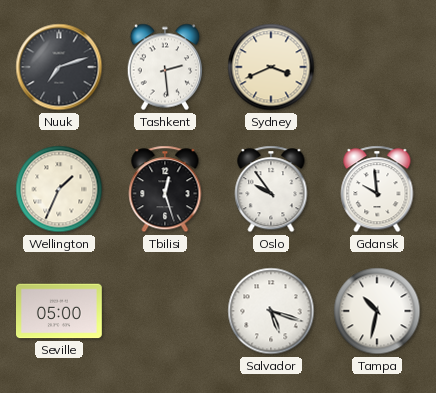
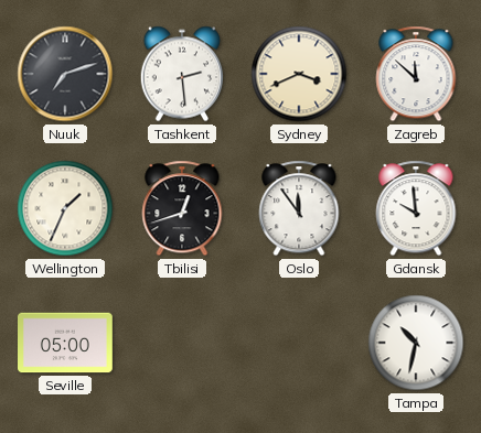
Zagreb: none -> 11:52
Tbilisi: 12:27 -> 12:42
Oslo: 9:54 -> 11:54
Salvador: 5:18 -> none
